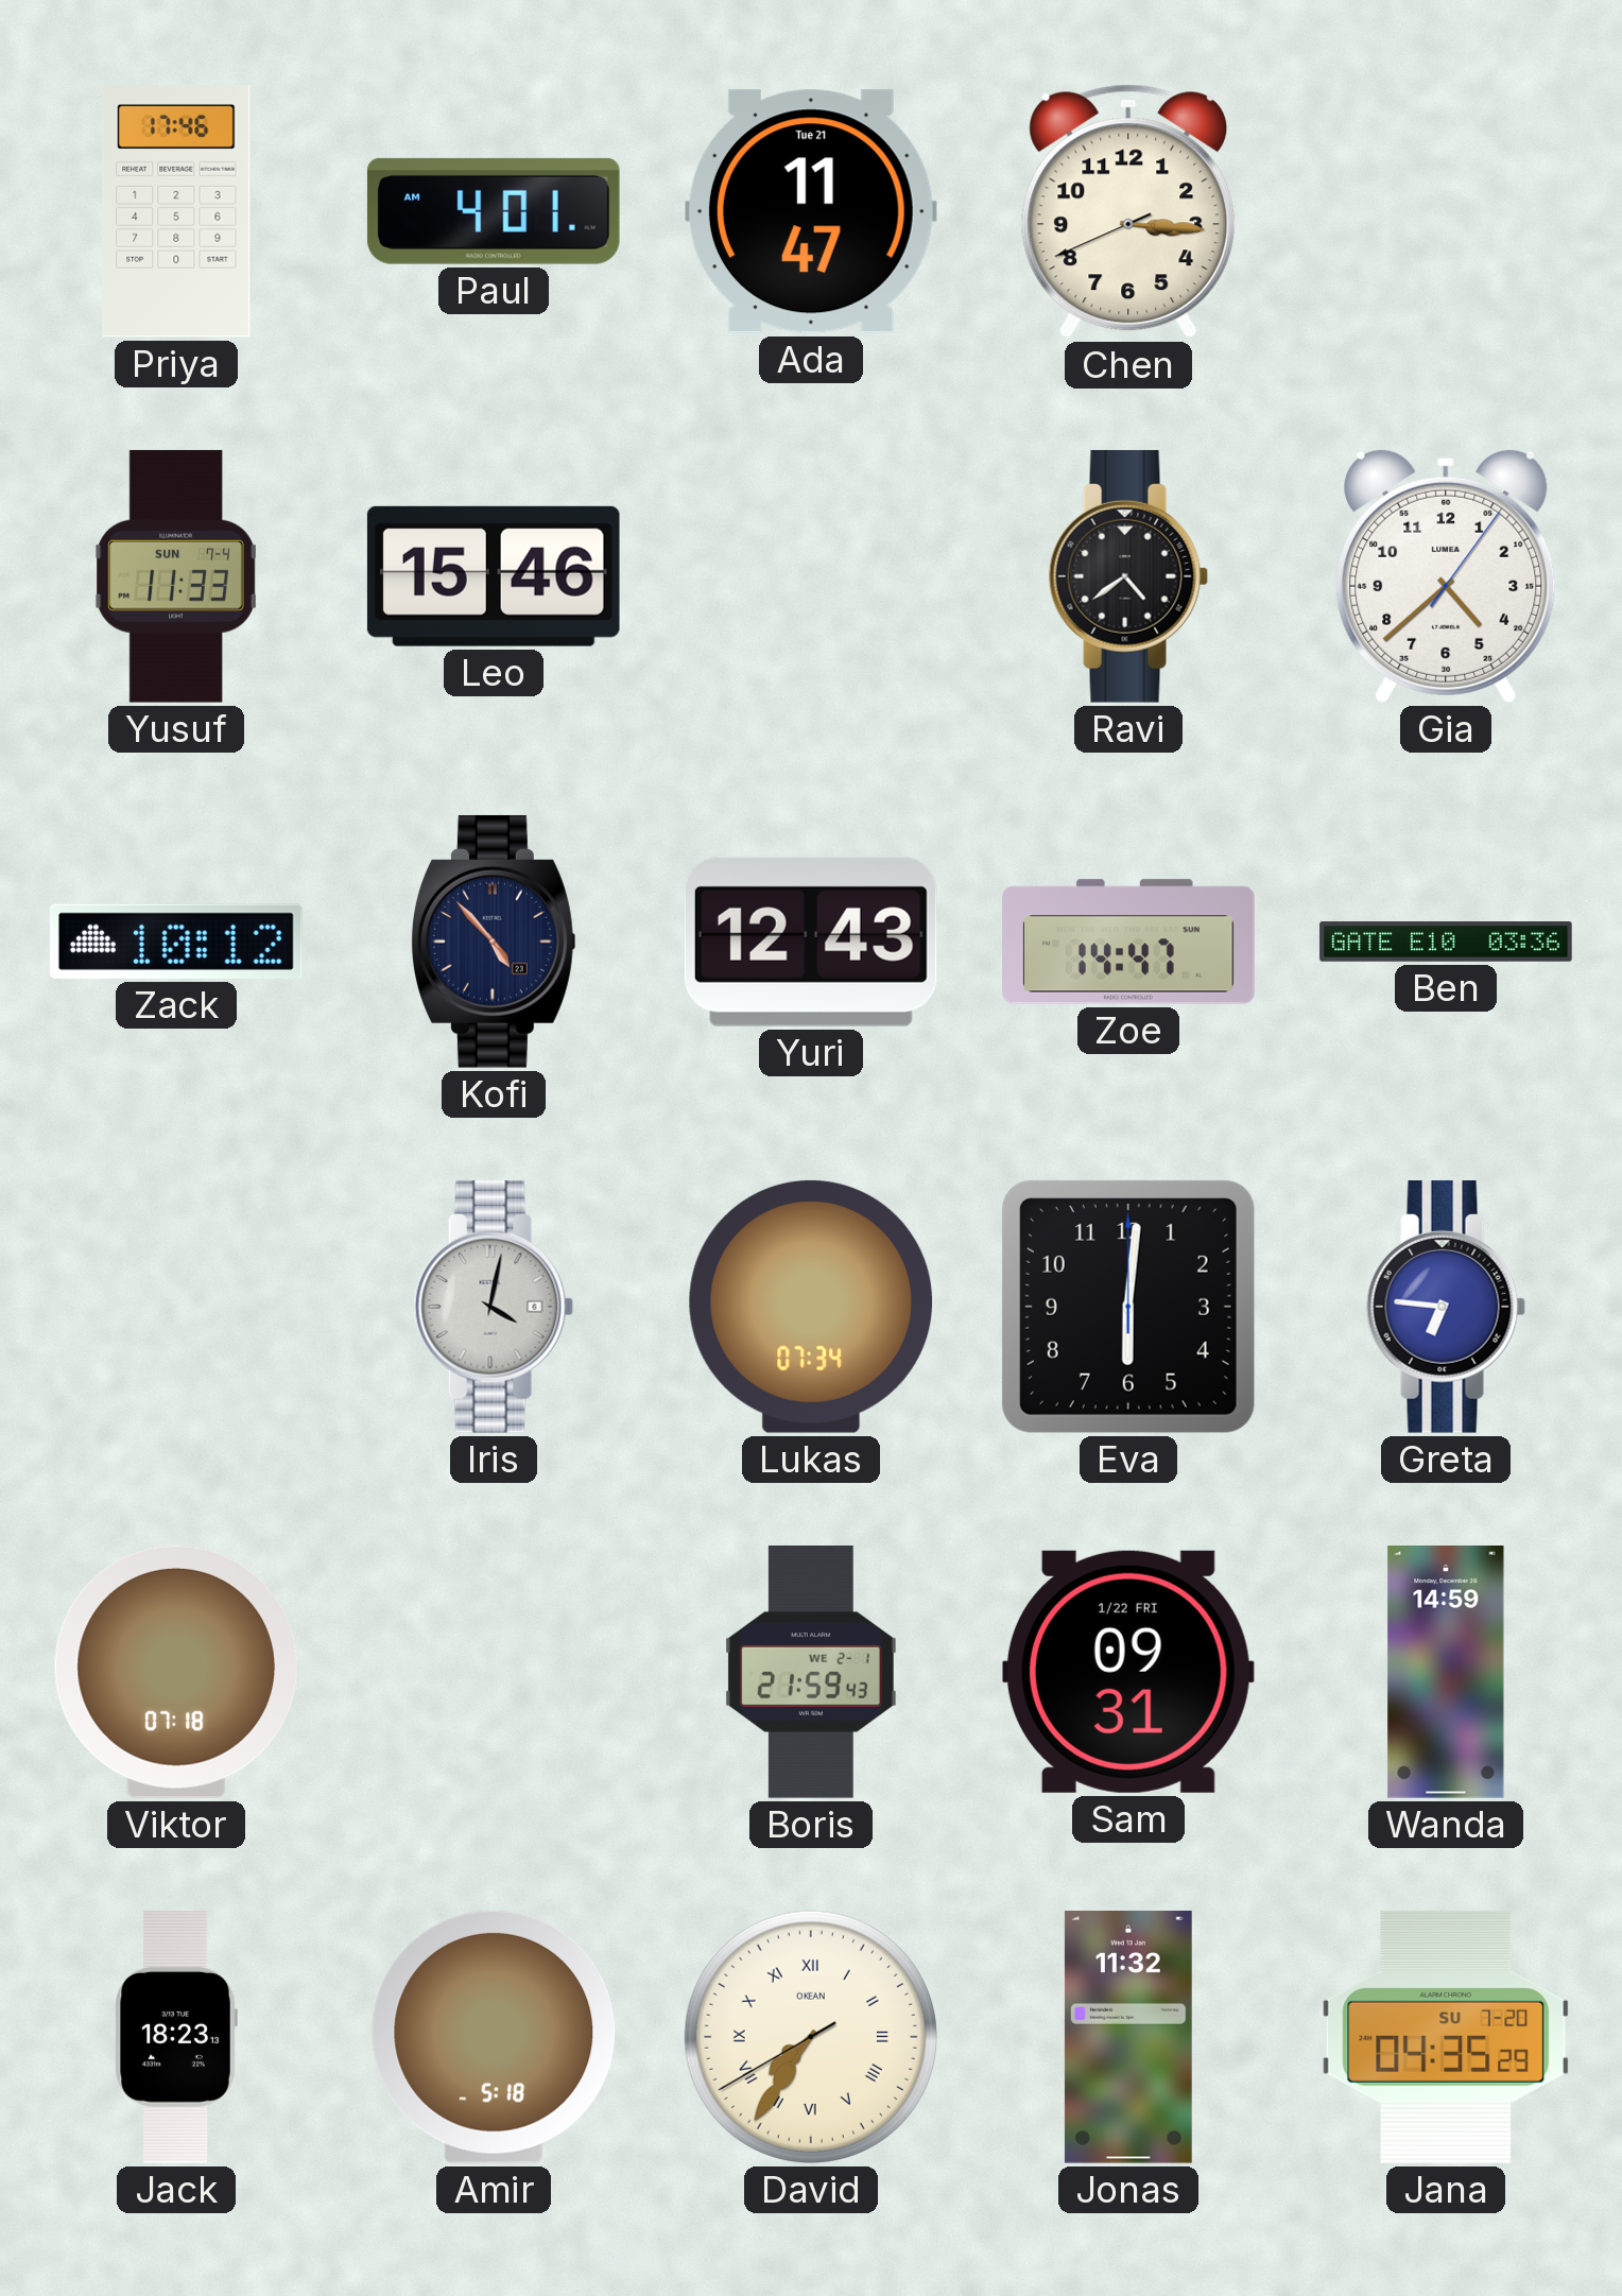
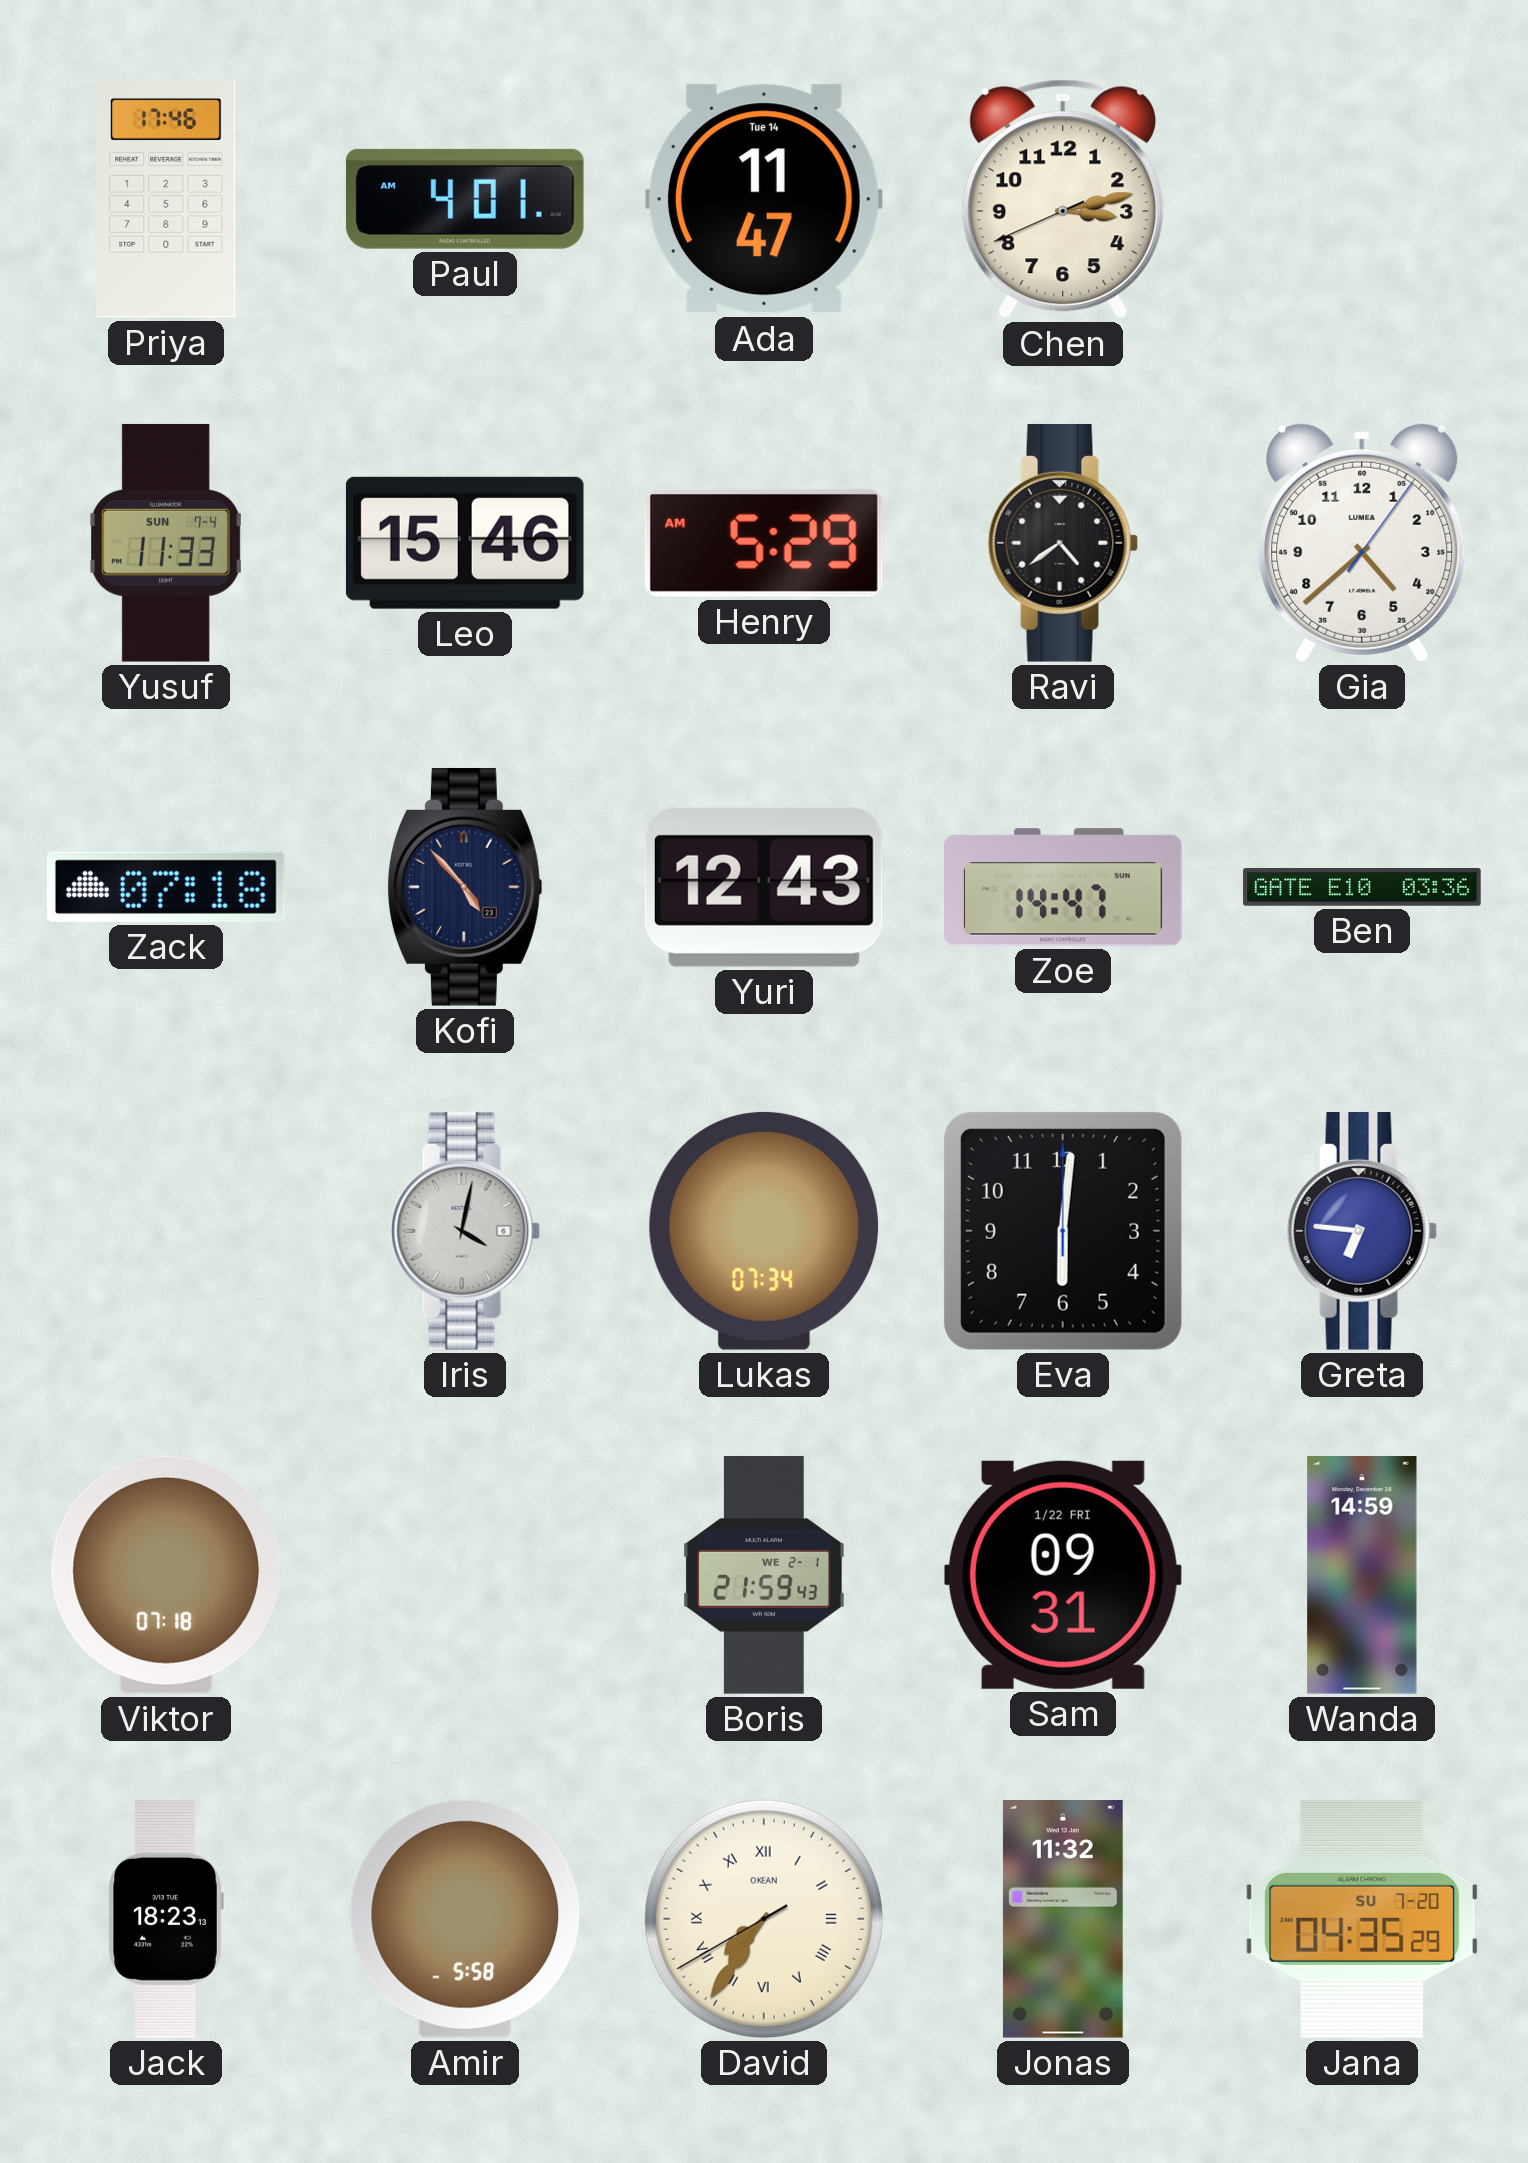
Ada date: Tue 21 -> Tue 14
Chen: 3:15 -> 3:12
Henry: none -> 5:29
Zack: 10:12 -> 07:18
Amir: 5:18 -> 5:58
